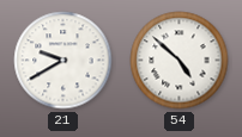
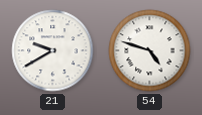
54: 4:52 -> 4:48
